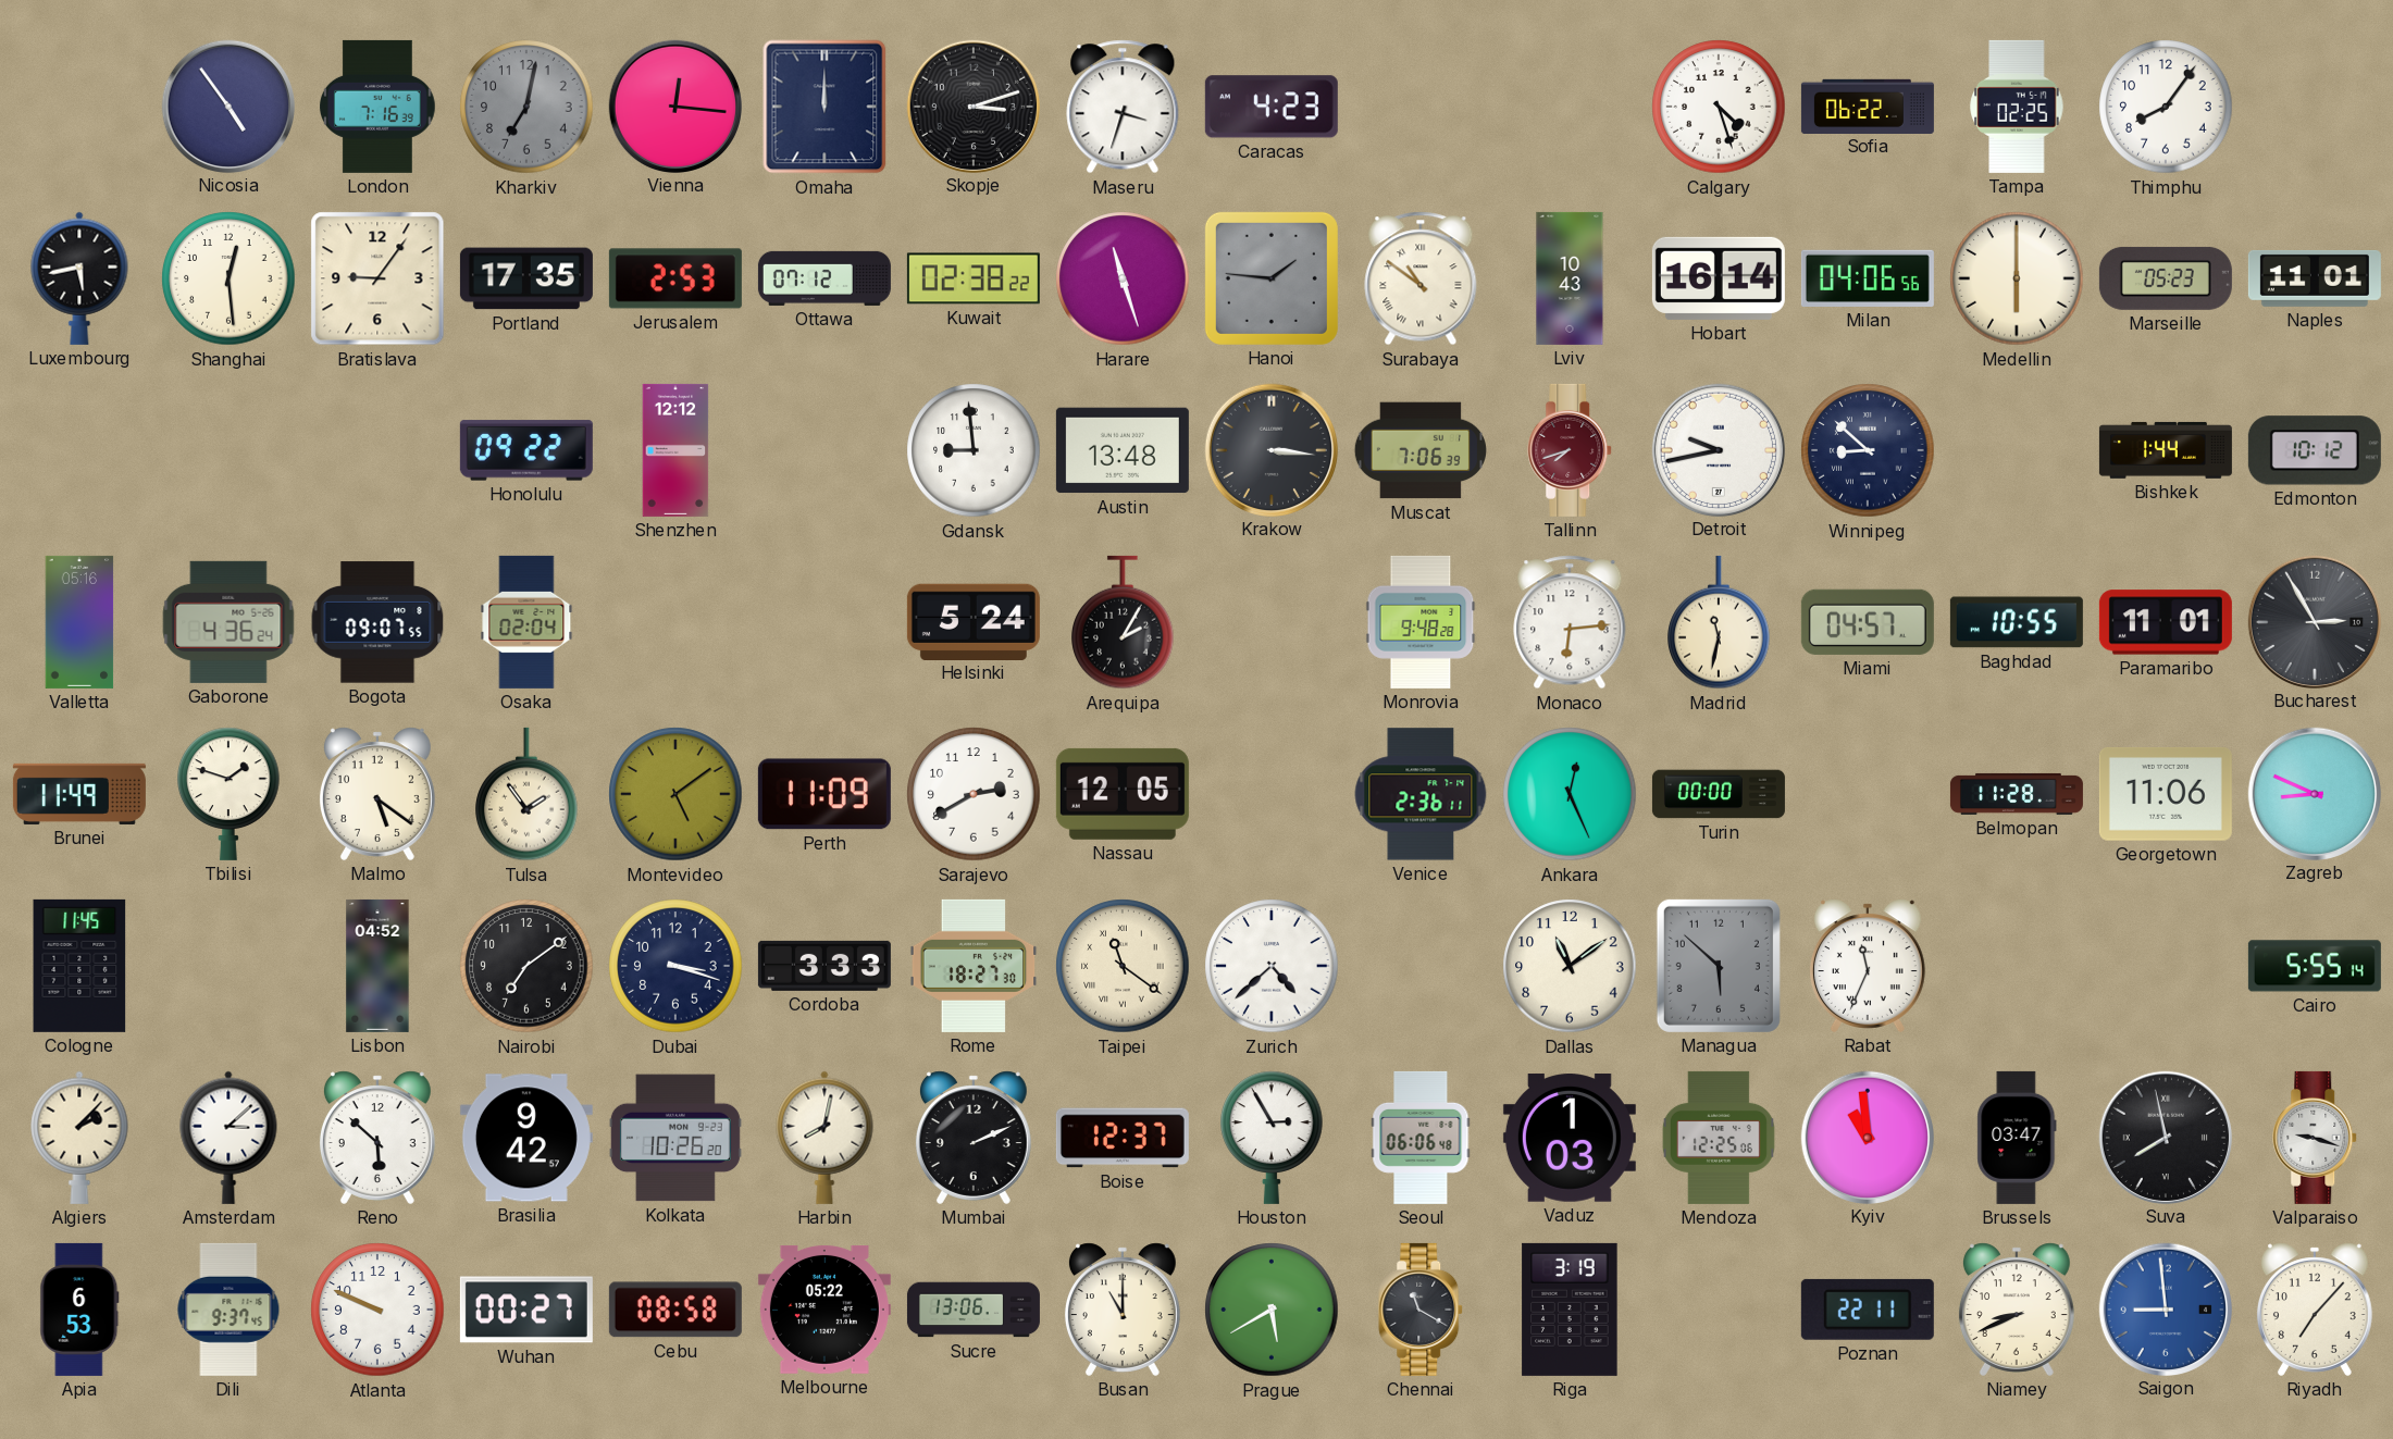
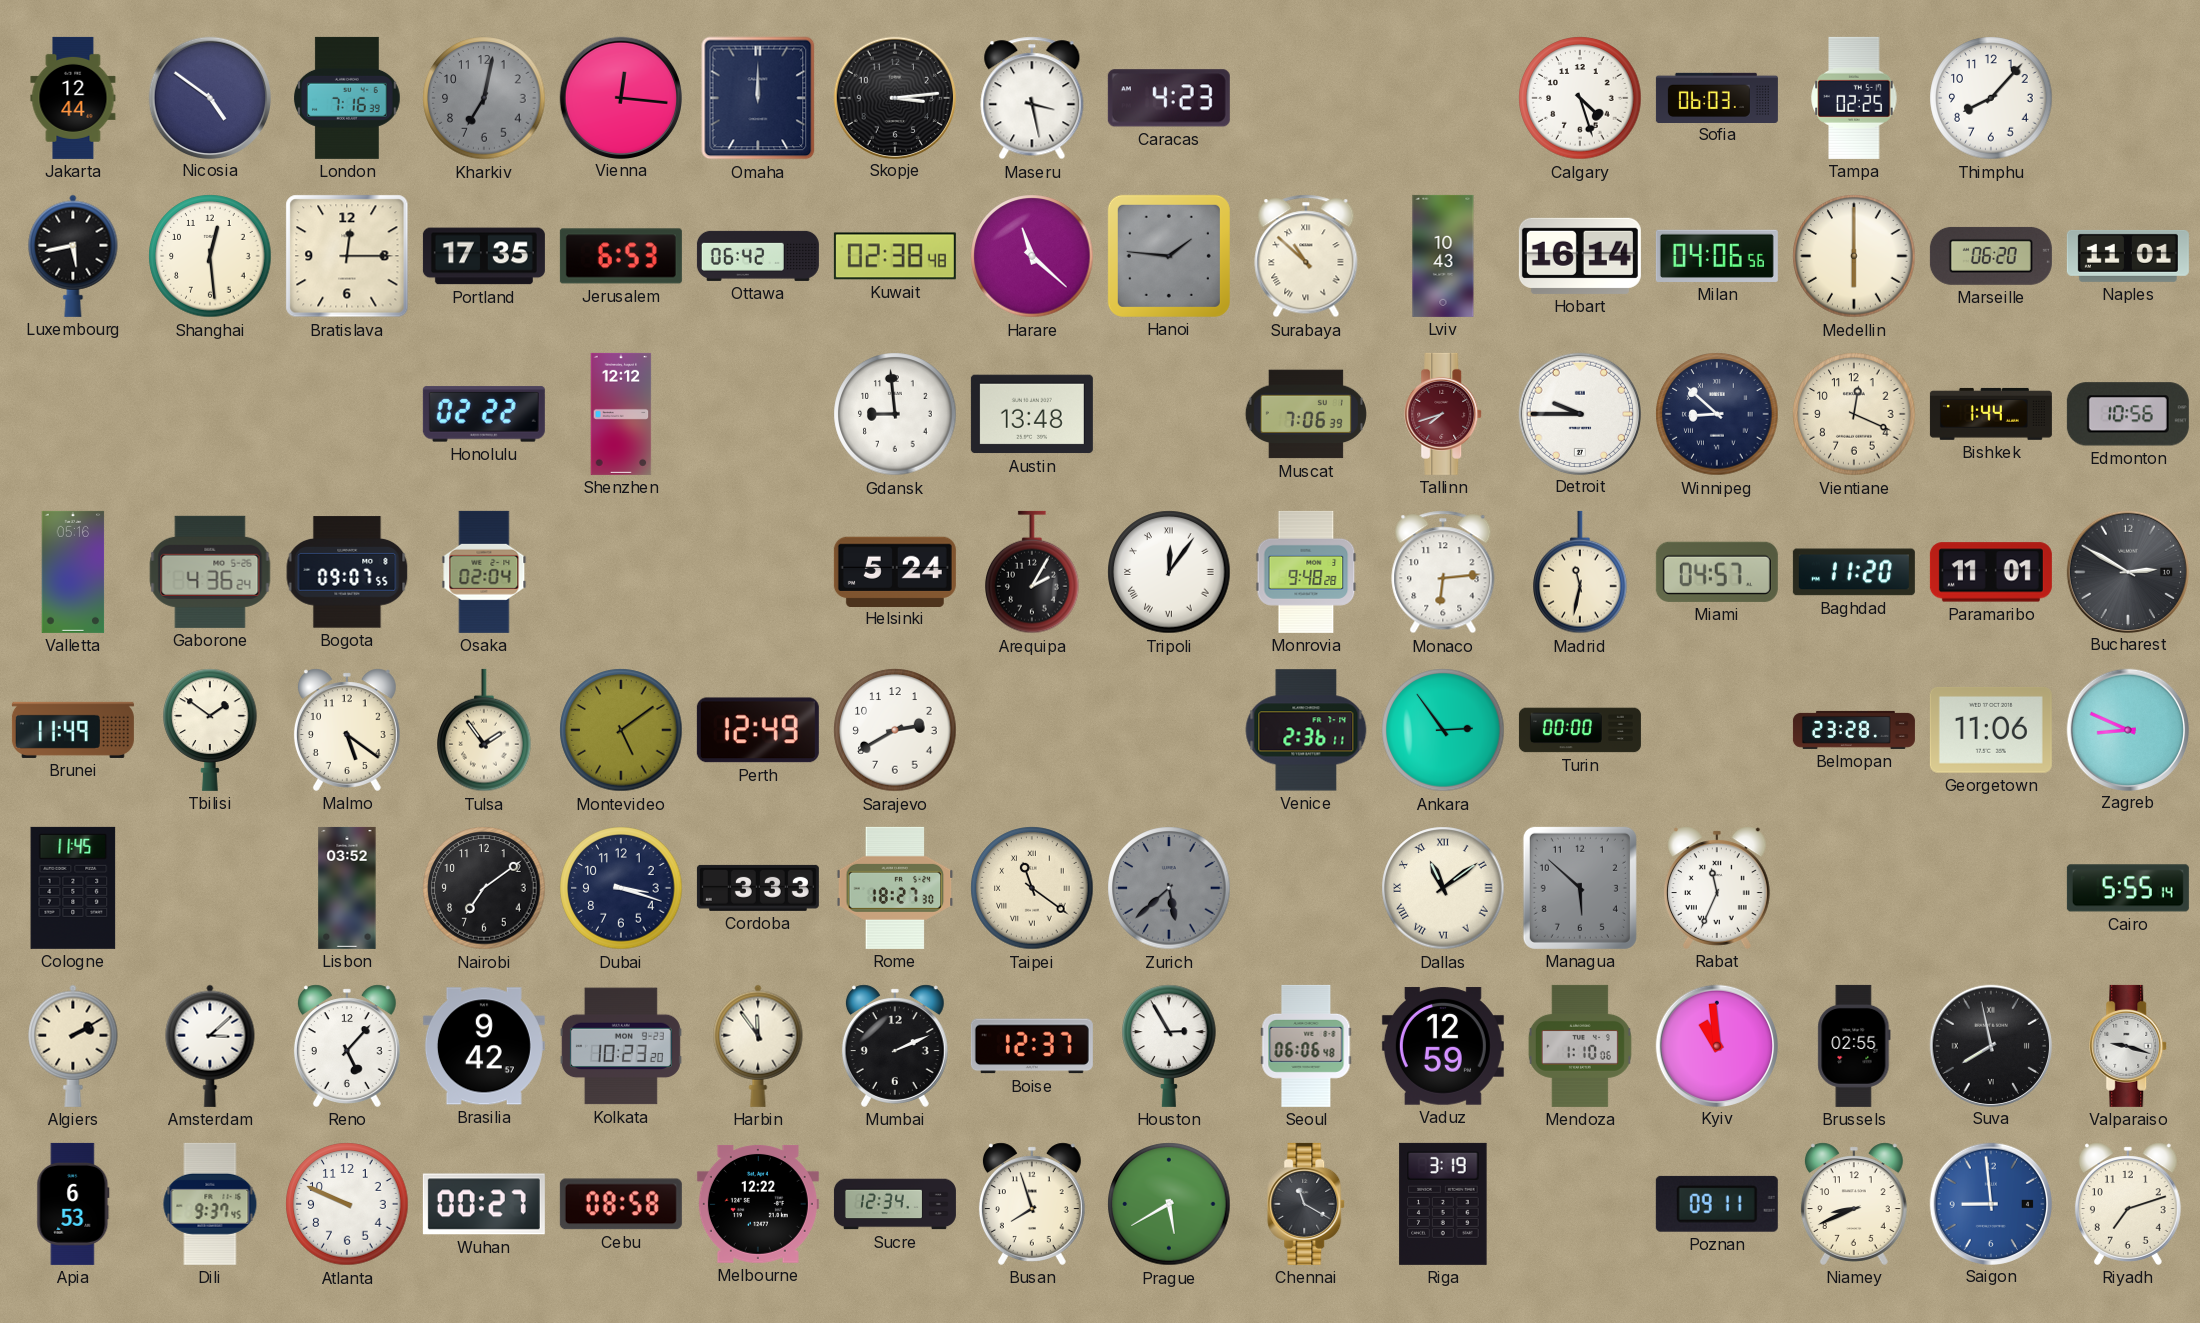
Jakarta: none -> 12:44
Nicosia: 4:54 -> 4:51
Skopje: 3:12 -> 3:14
Maseru: 3:33 -> 3:28
Sofia: 06:22 -> 06:03
Thimphu: 8:06 -> 8:07
Bratislava: 9:06 -> 12:15
Jerusalem: 2:53 -> 6:53
Ottawa: 07:12 -> 06:42
Kuwait: 02:38:22 -> 02:38:48
Harare: 11:27 -> 11:22
Surabaya: 10:51 -> 10:52
Marseille: 05:23 -> 06:20
Honolulu: 09:22 -> 02:22
Krakow: 3:16 -> none
Detroit: 9:43 -> 9:45
Vientiane: none -> 12:19
Edmonton: 10:12 -> 10:56
Tripoli: none -> 12:06
Baghdad: 10:55 -> 11:20
Bucharest: 2:55 -> 2:50
Tbilisi: 1:48 -> 1:51
Perth: 11:09 -> 12:49
Nassau: 12:05 -> none
Ankara: 12:26 -> 2:54
Belmopan: 11:28 -> 23:28
Lisbon: 04:52 -> 03:52
Zurich: 4:38 -> 5:38
Zurich dial: white -> grey
Dallas numerals: Arabic -> Roman
Algiers: 2:07 -> 2:10
Reno: 5:52 -> 5:07
Kolkata: 10:26 -> 10:23
Harbin: 8:02 -> 11:54
Vaduz: 1:03 -> 12:59
Mendoza: 12:25 -> 1:10
Brussels: 03:47 -> 02:55
Melbourne: 05:22 -> 12:22
Sucre: 13:06 -> 12:34
Busan: 11:00 -> 7:57
Poznan: 22:11 -> 09:11
Riyadh: 7:07 -> 7:12
